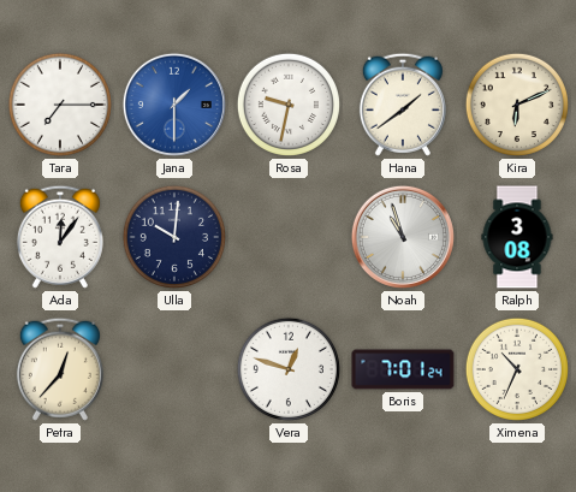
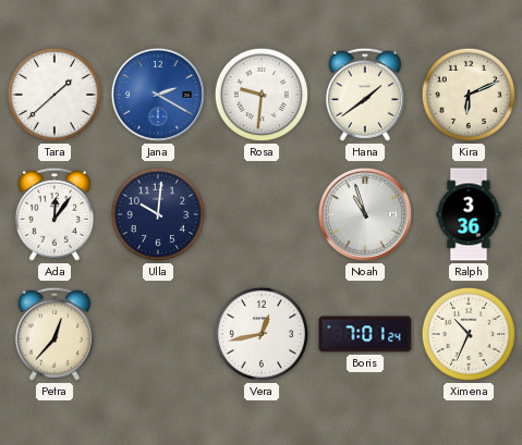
Tara: 7:15 -> 1:38
Jana: 1:30 -> 2:20
Rosa: 9:32 -> 9:31
Ralph: 3:08 -> 3:36
Vera: 12:48 -> 12:43
